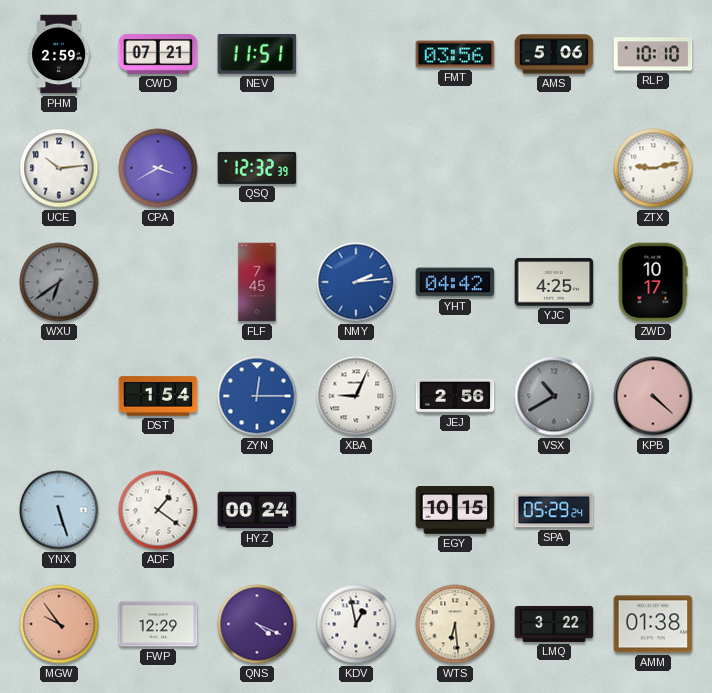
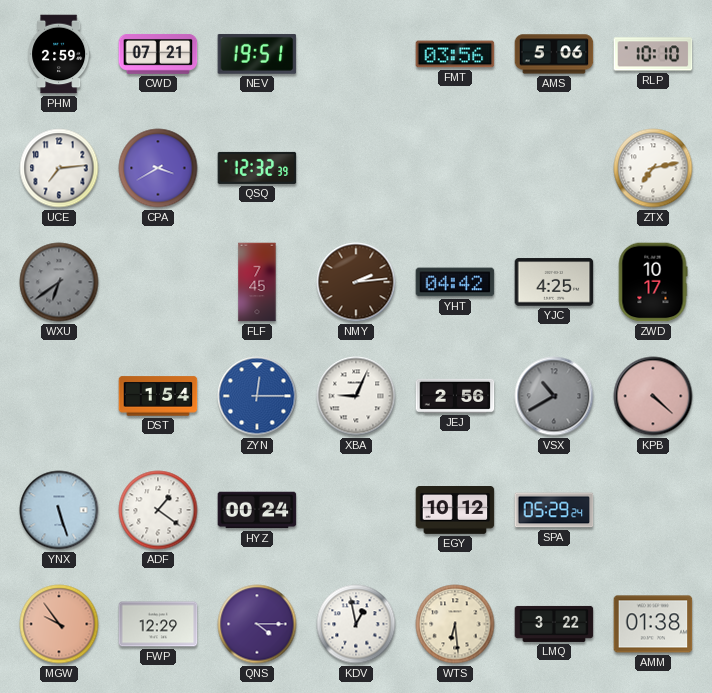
NEV: 11:51 -> 19:51
UCE: 10:14 -> 7:14
ZTX: 9:13 -> 7:13
NMY dial: blue -> brown
EGY: 10:15 -> 10:12
QNS: 4:19 -> 4:15
